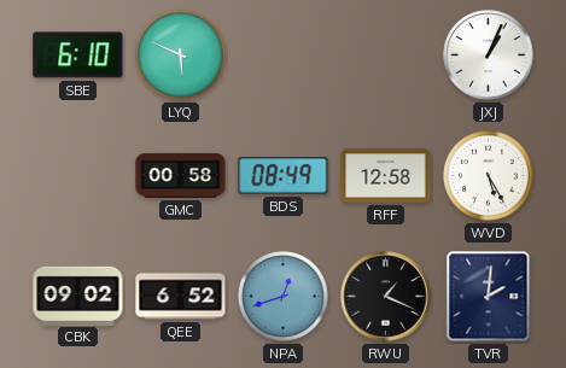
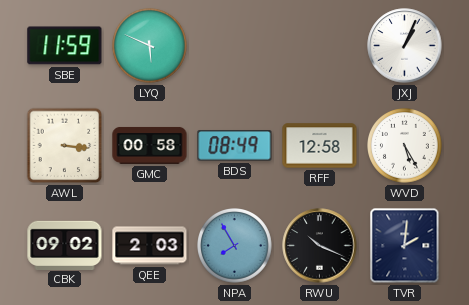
SBE: 6:10 -> 11:59
AWL: none -> 3:16
QEE: 6:52 -> 2:03
NPA: 12:42 -> 7:55
RWU: 1:19 -> 10:19
